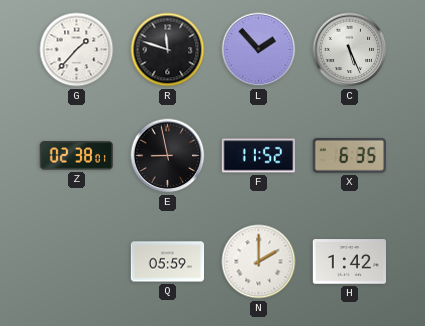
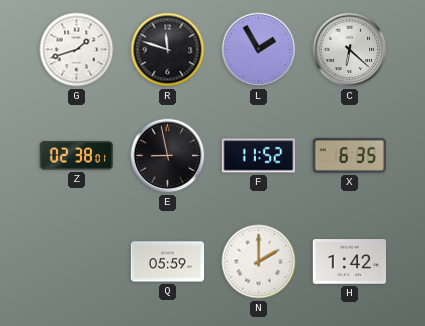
G: 1:37 -> 1:42
L: 1:53 -> 1:55
C: 5:26 -> 6:22
